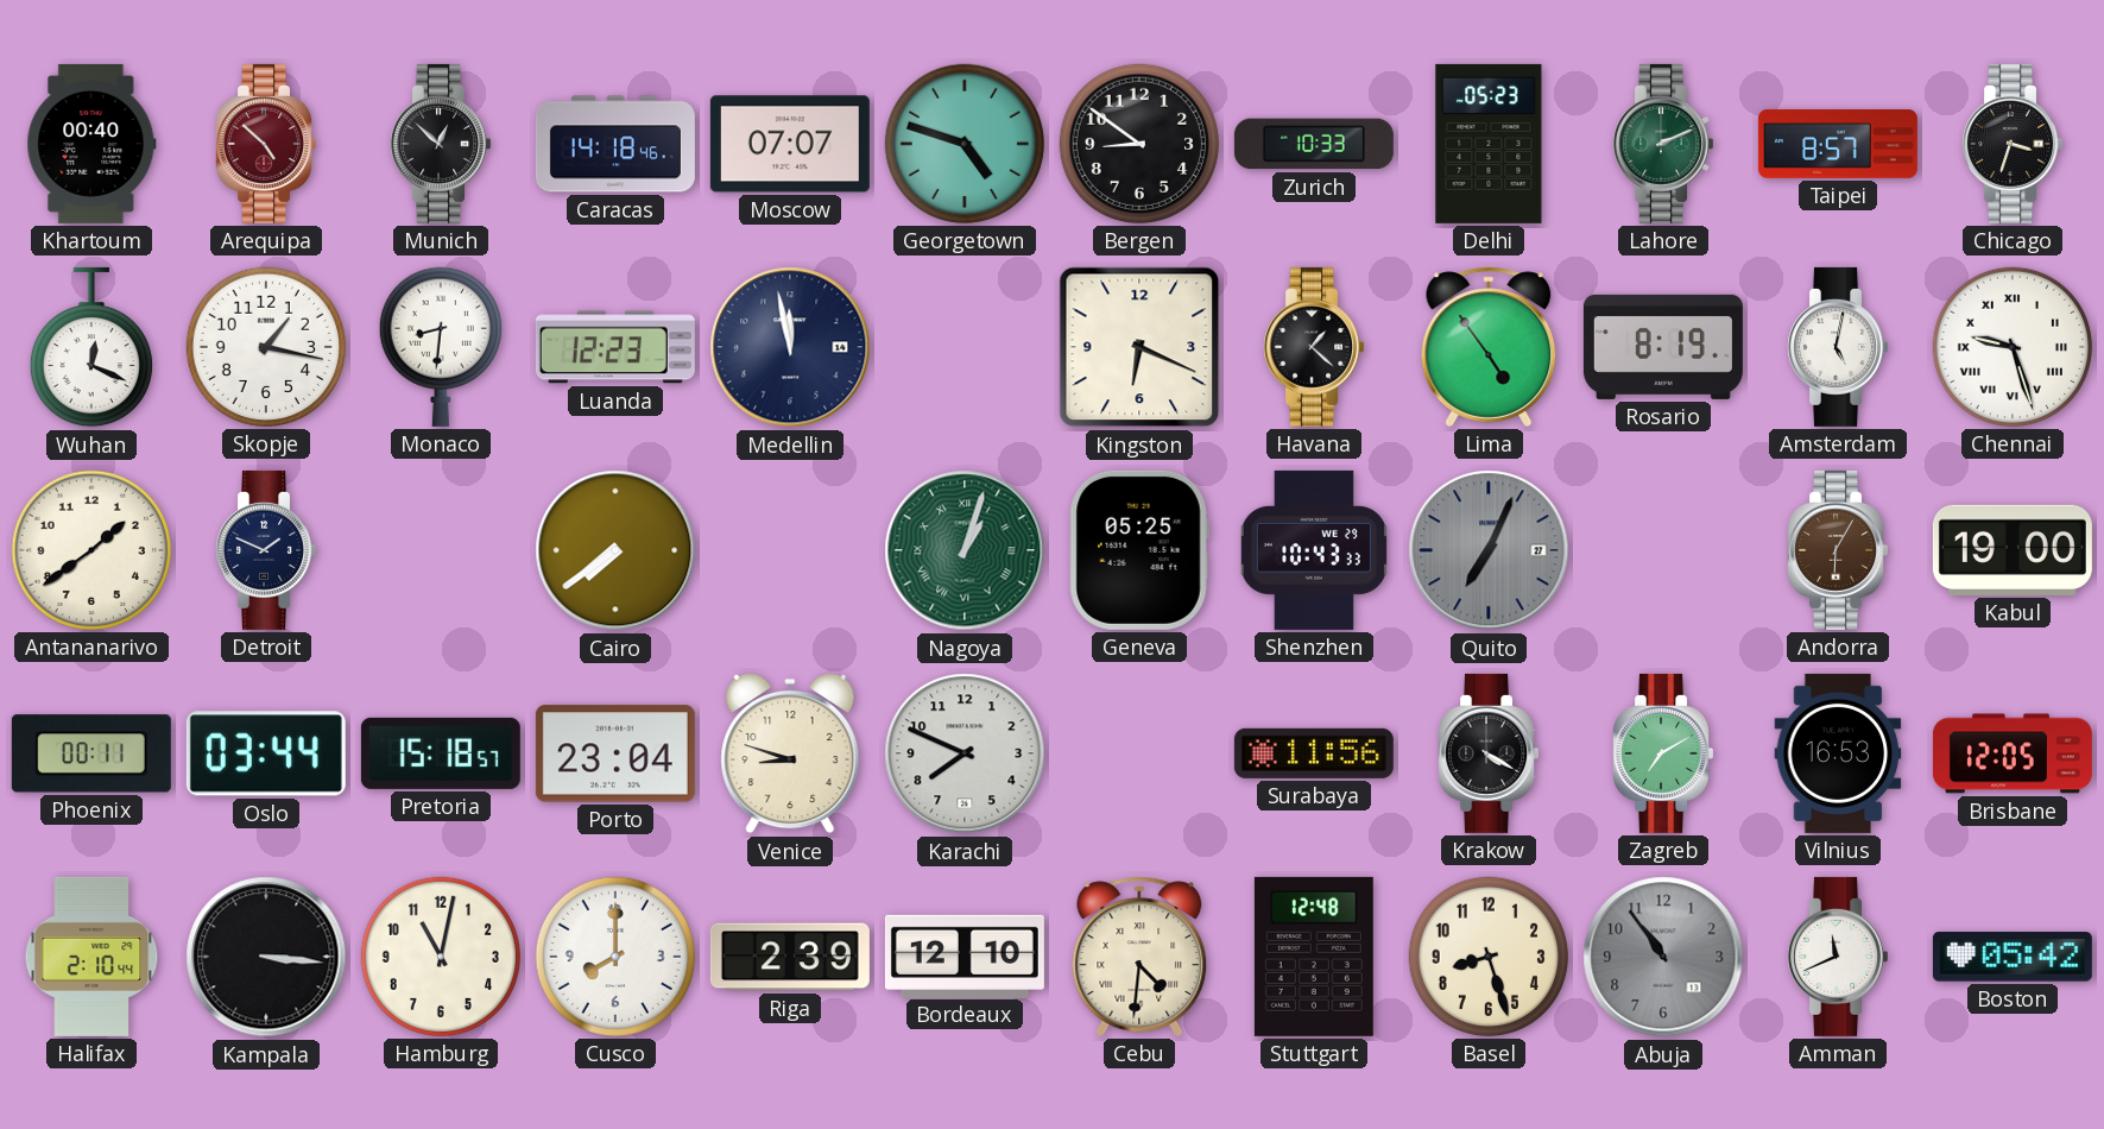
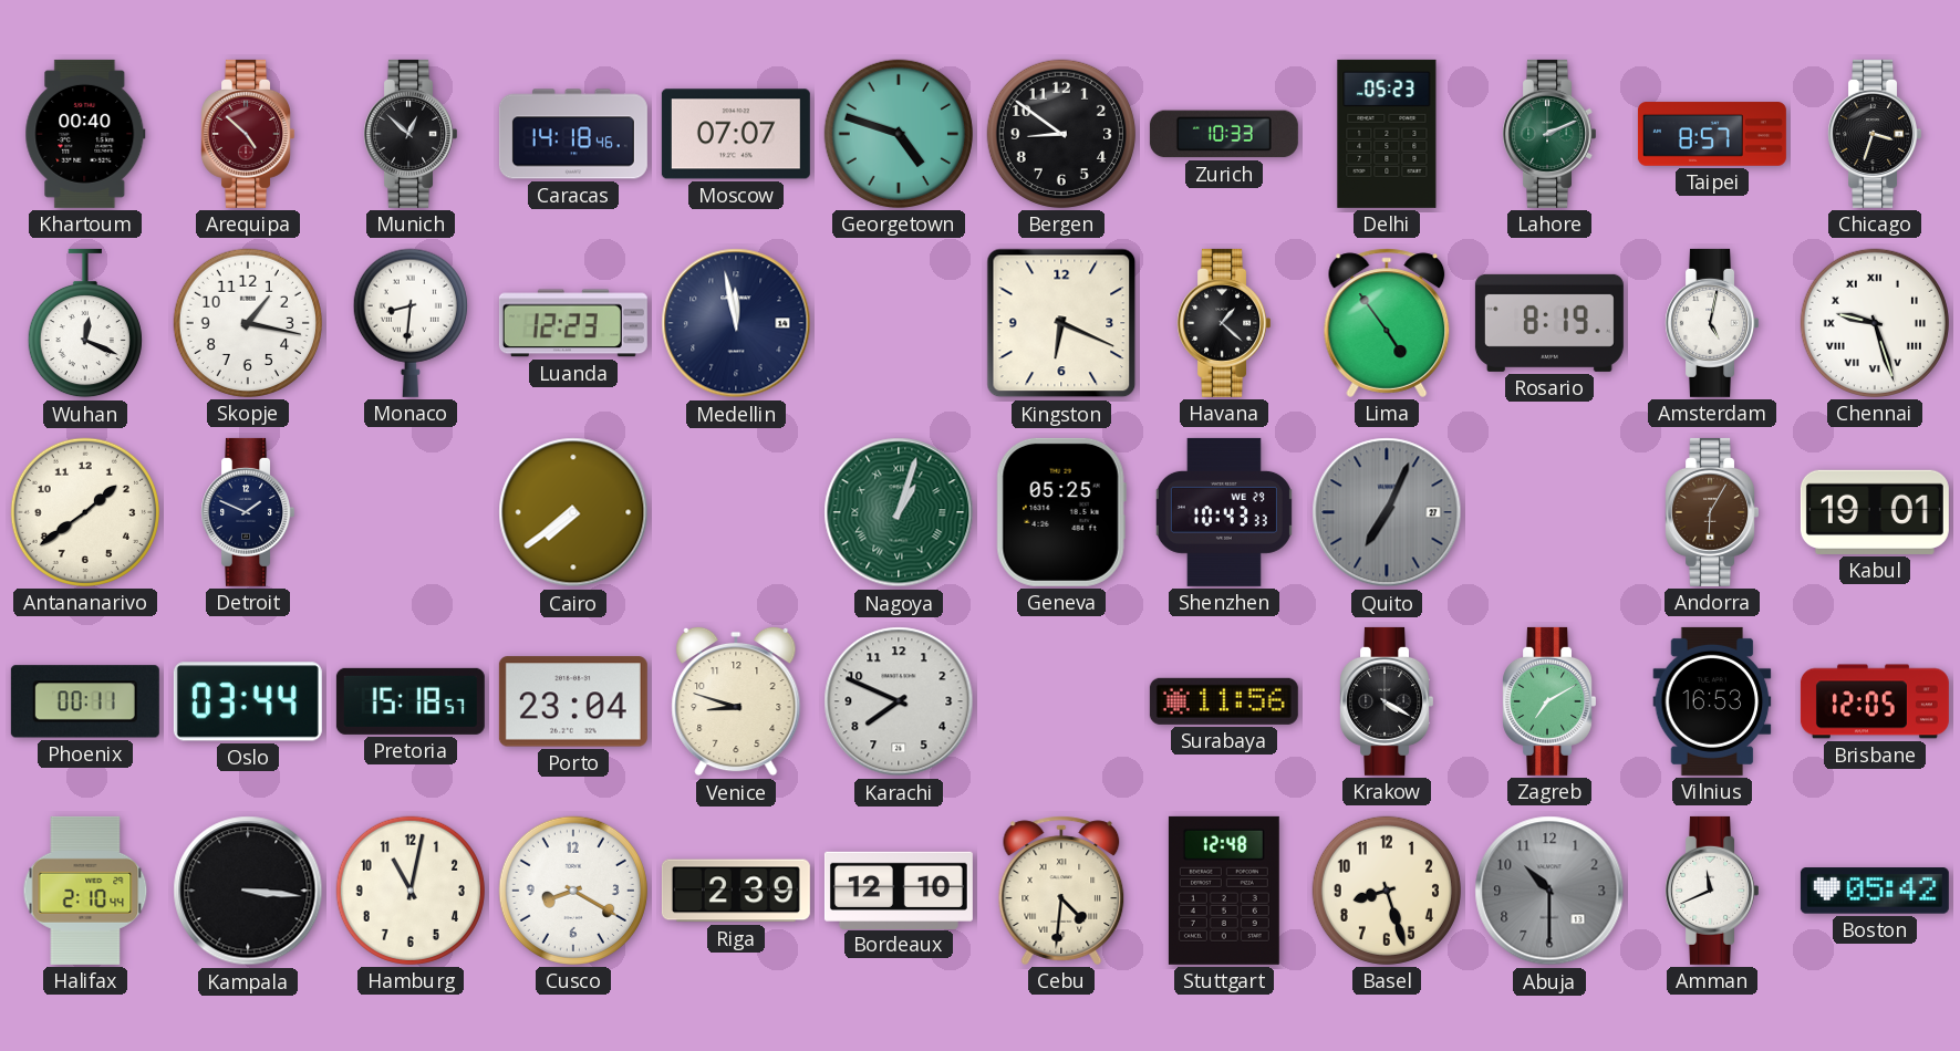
Kabul: 19:00 -> 19:01
Cusco: 8:00 -> 8:20
Abuja: 10:54 -> 10:30
